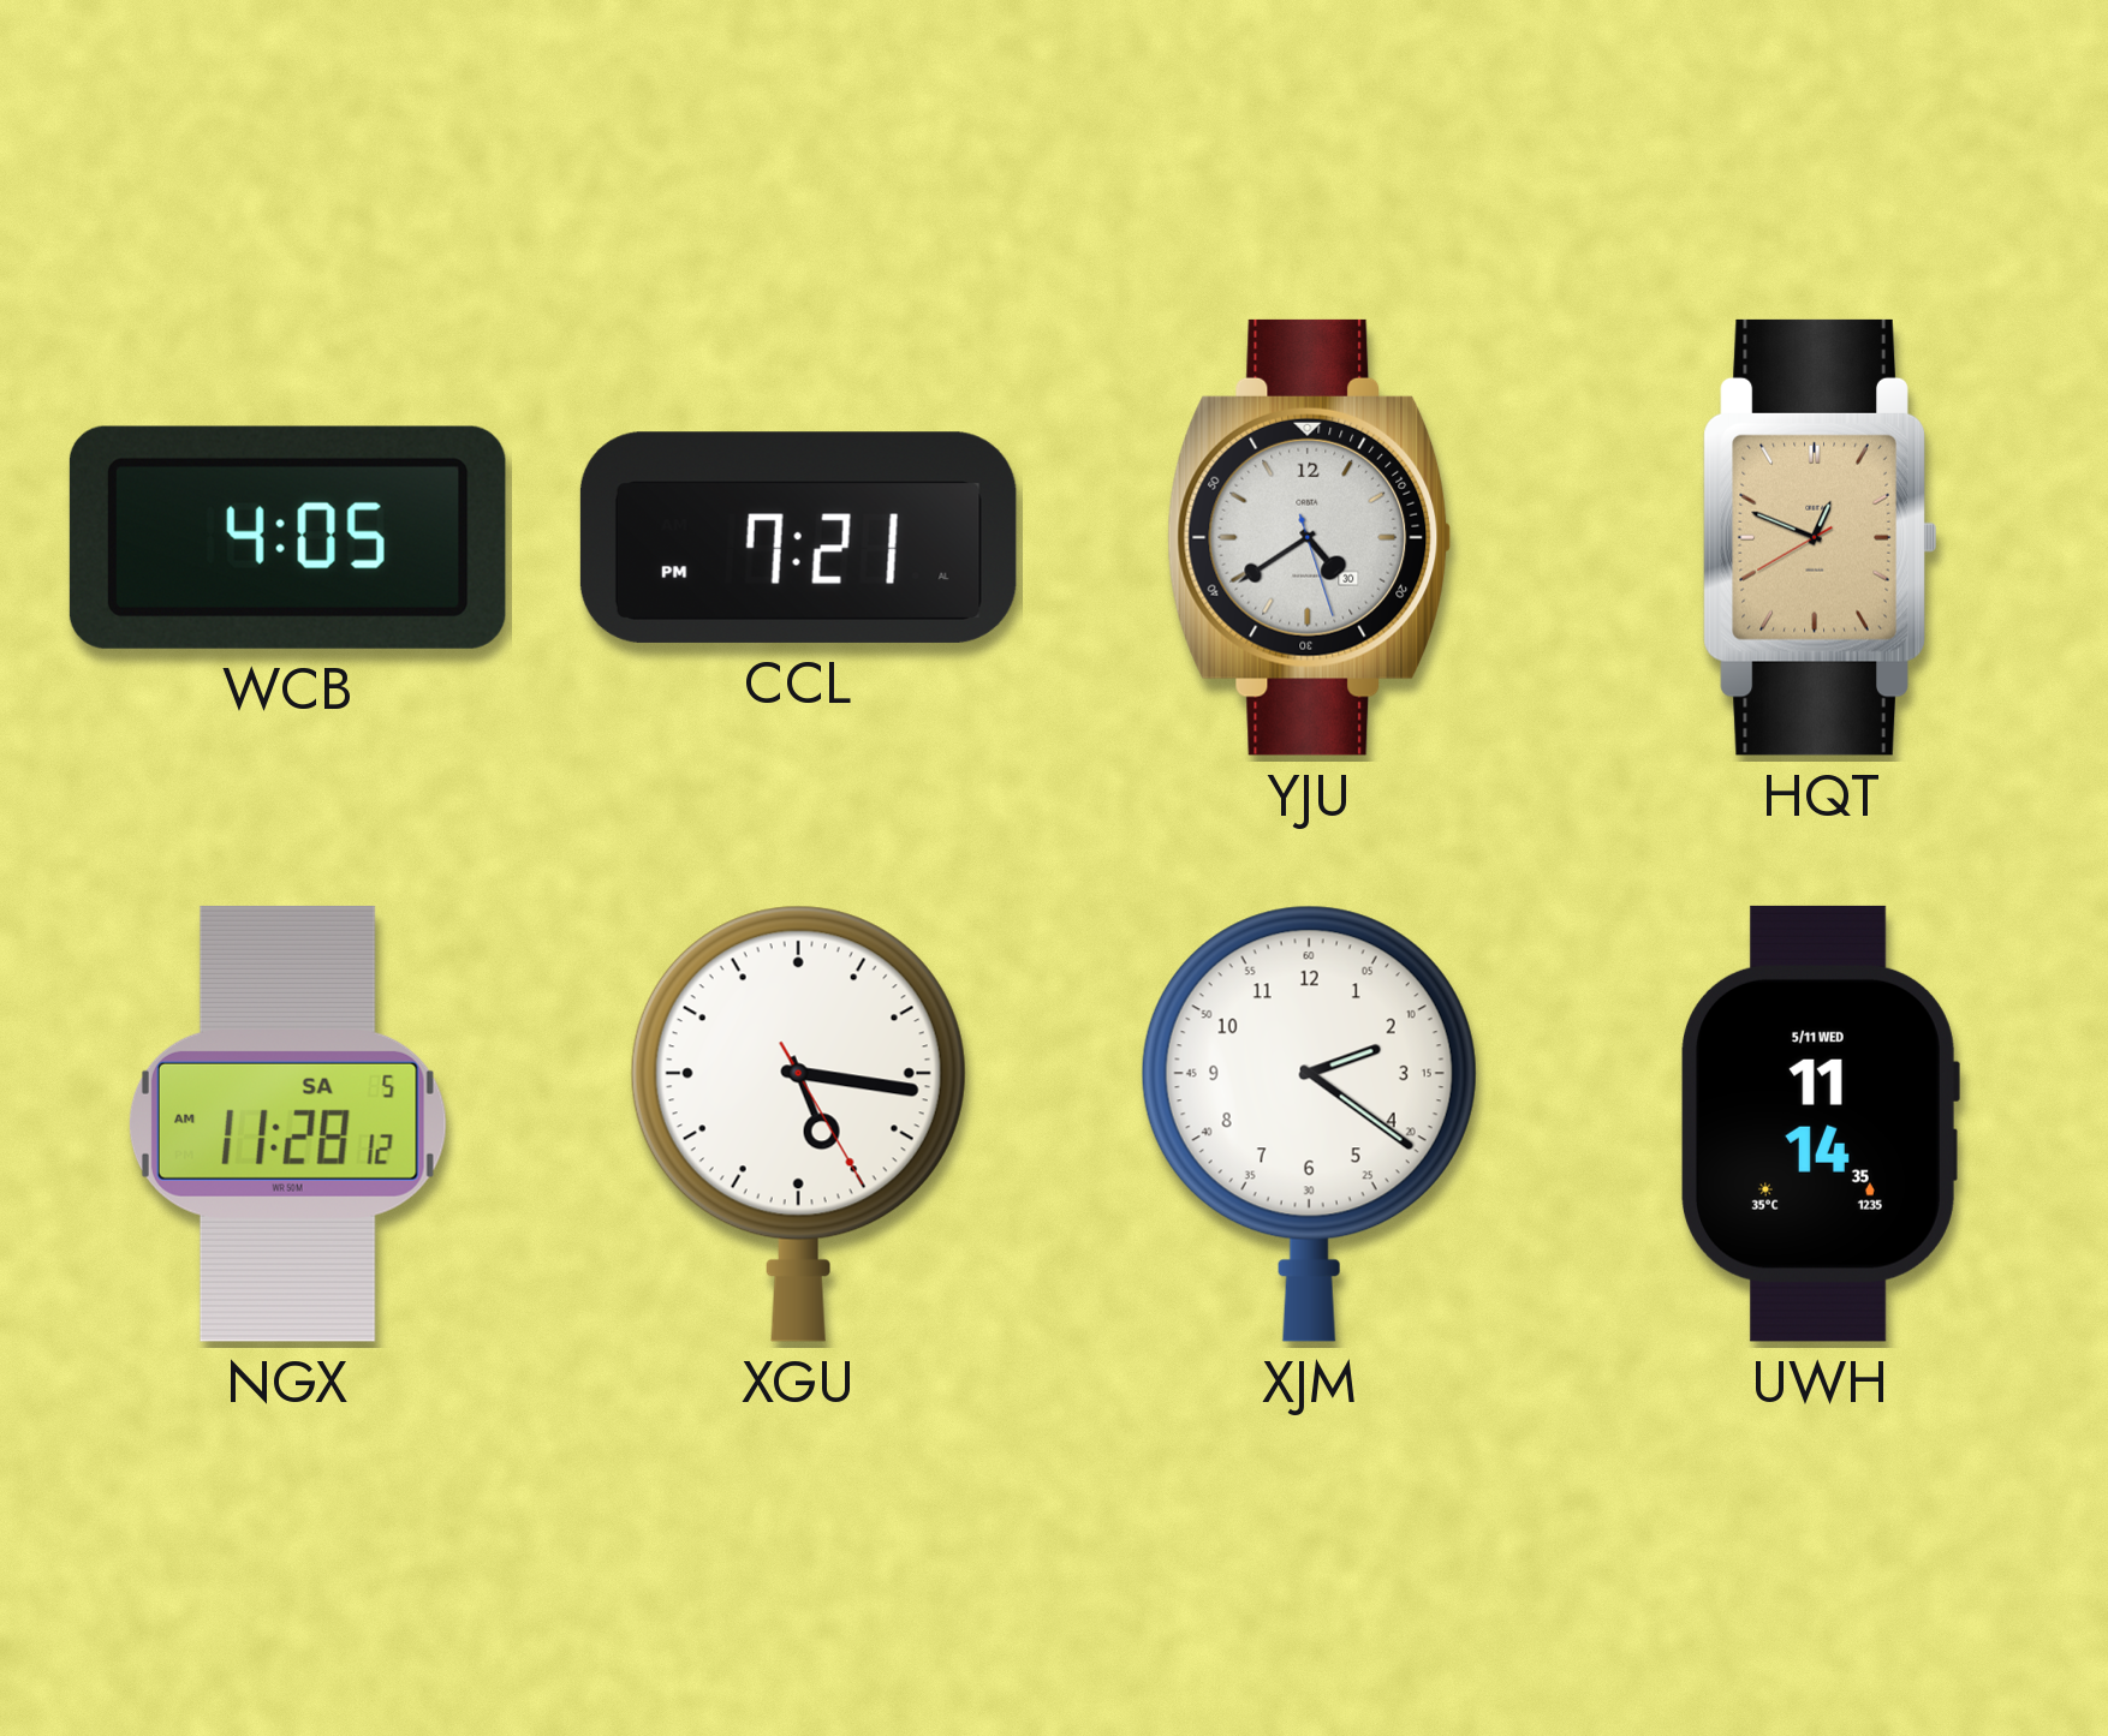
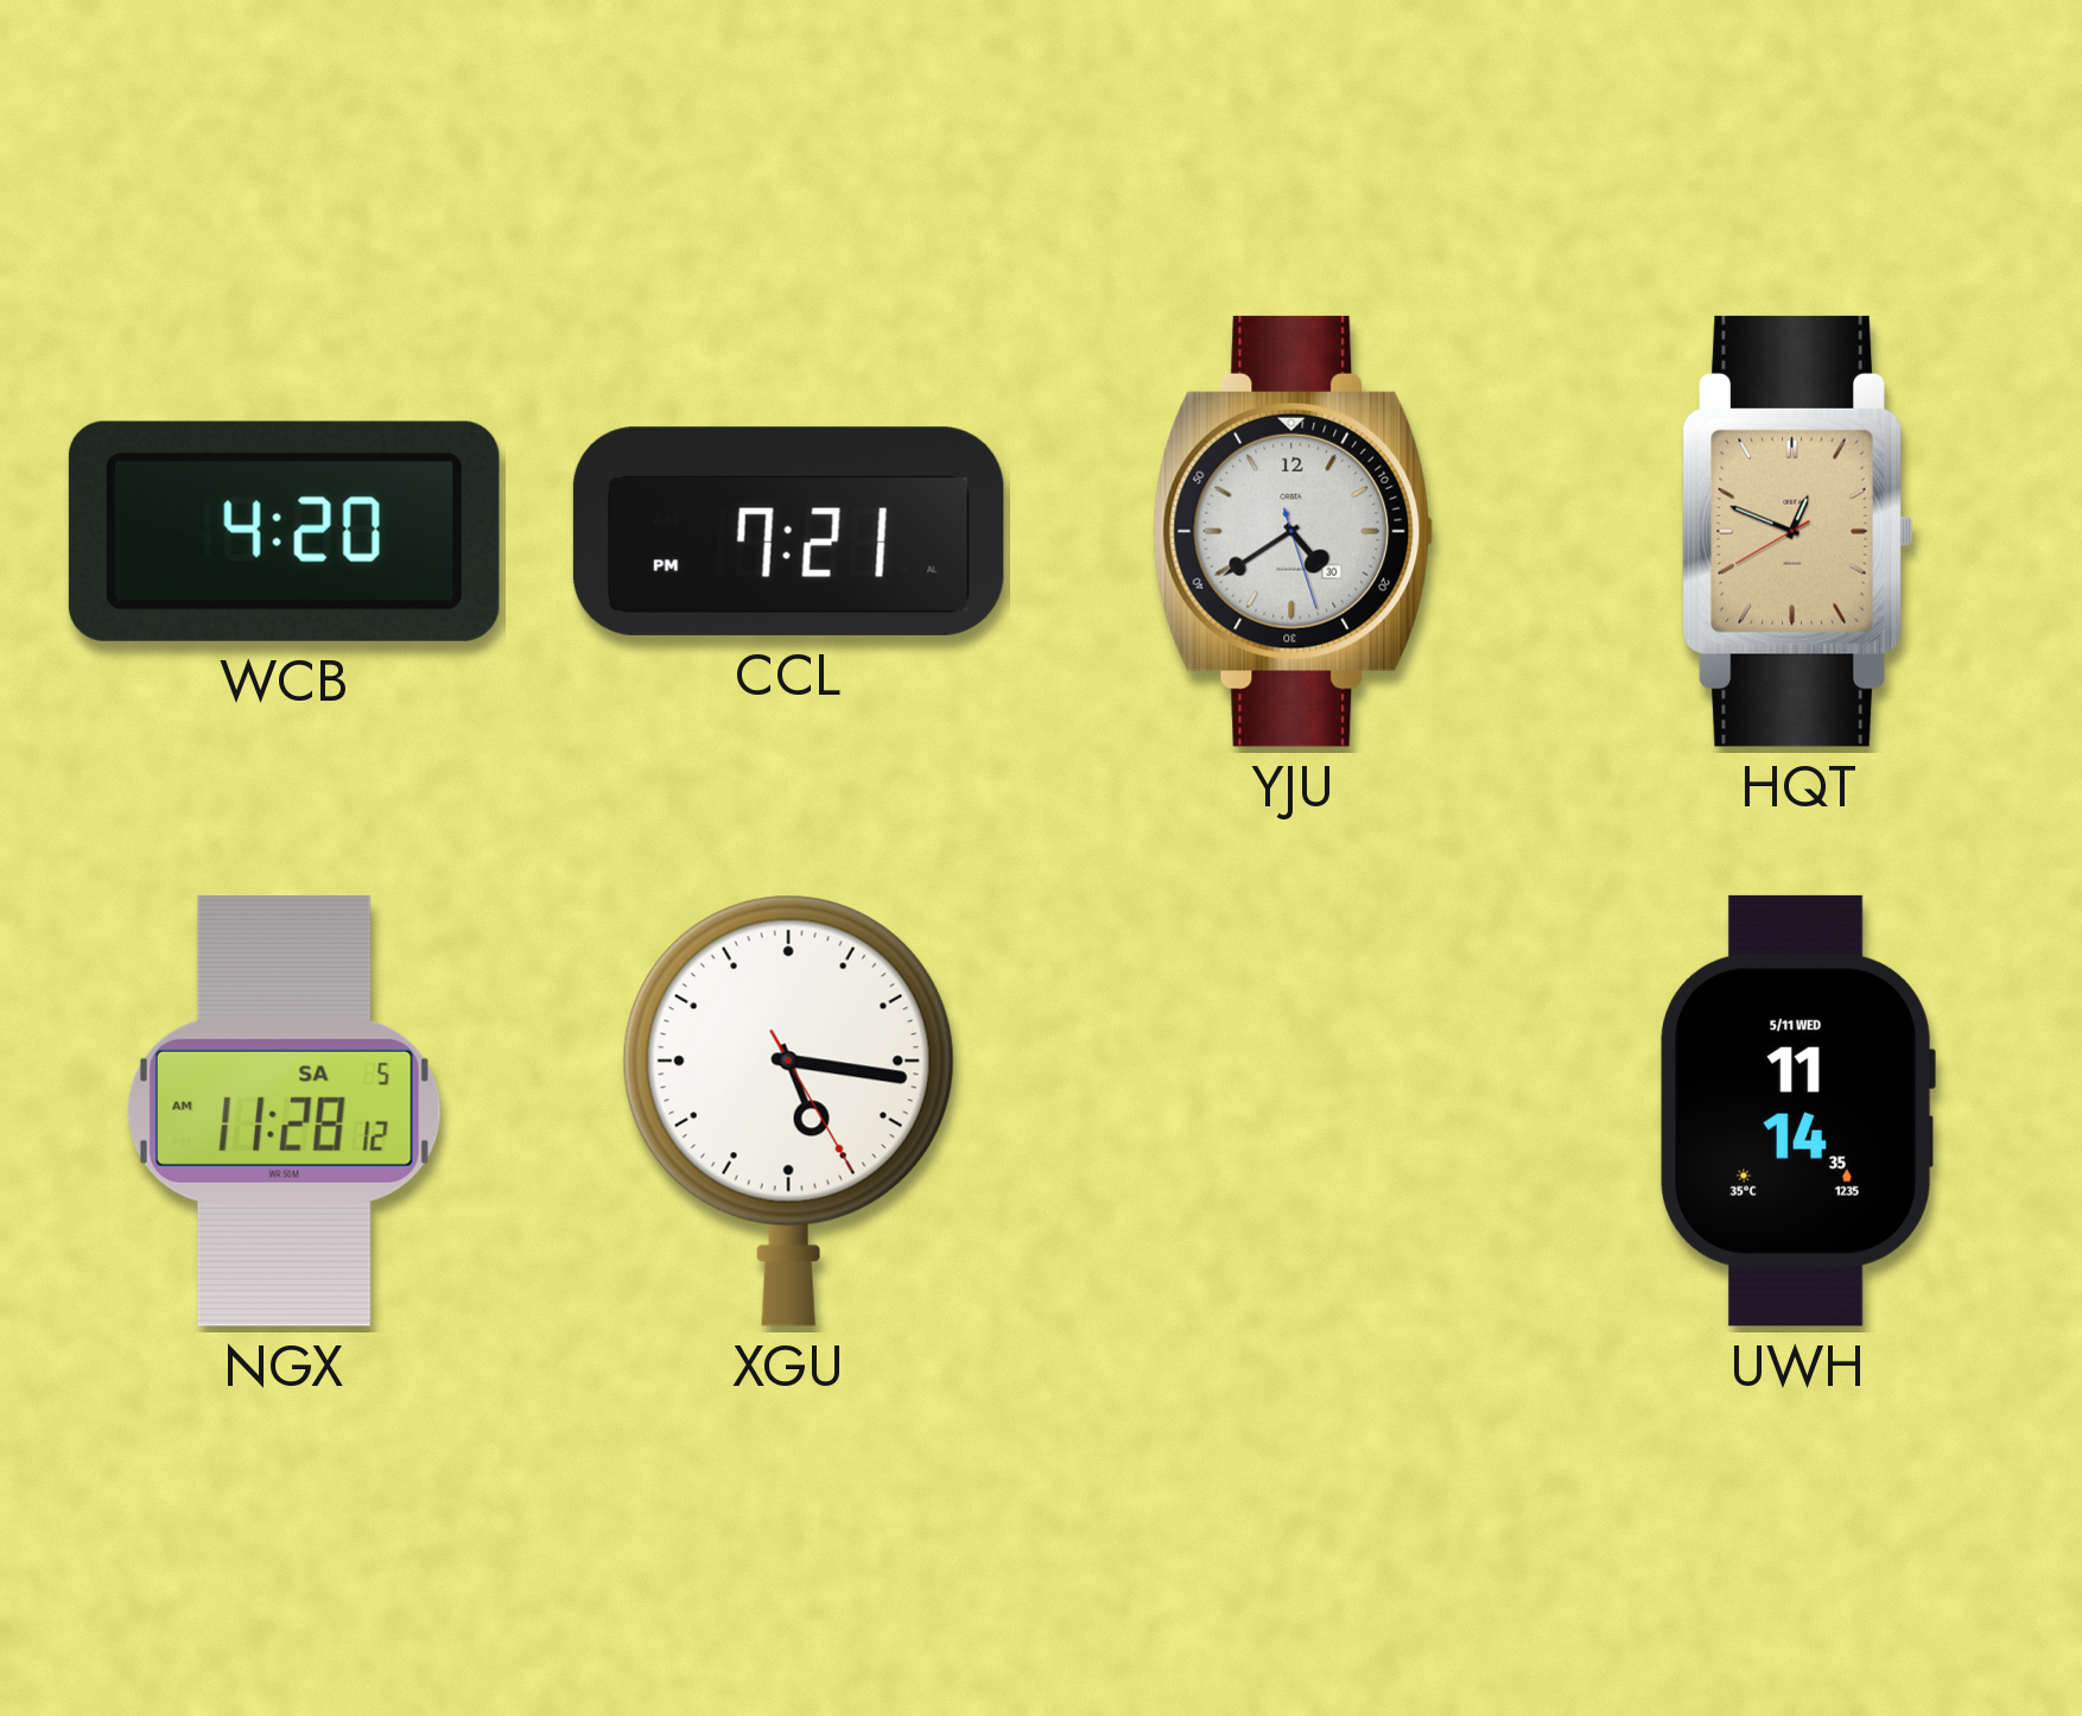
WCB: 4:05 -> 4:20
XJM: 2:21 -> none
